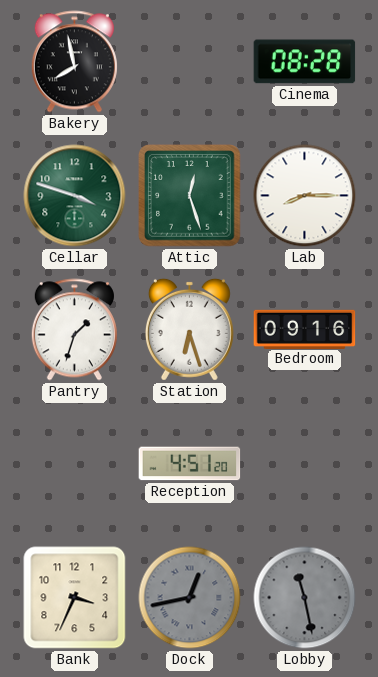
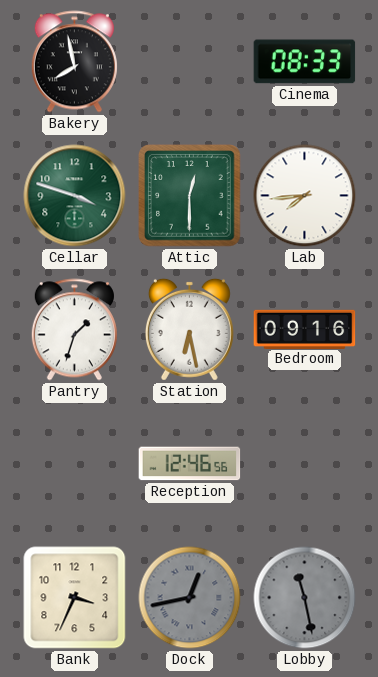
Cinema: 08:28 -> 08:33
Attic: 12:27 -> 12:30
Lab: 8:15 -> 7:44
Station: 6:27 -> 6:28
Reception: 4:51 -> 12:46
